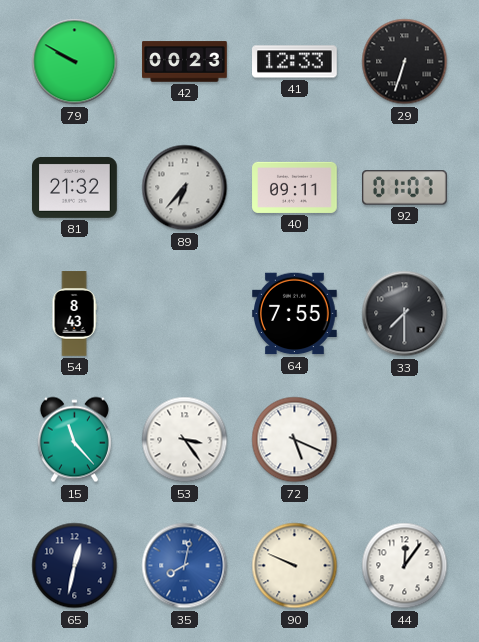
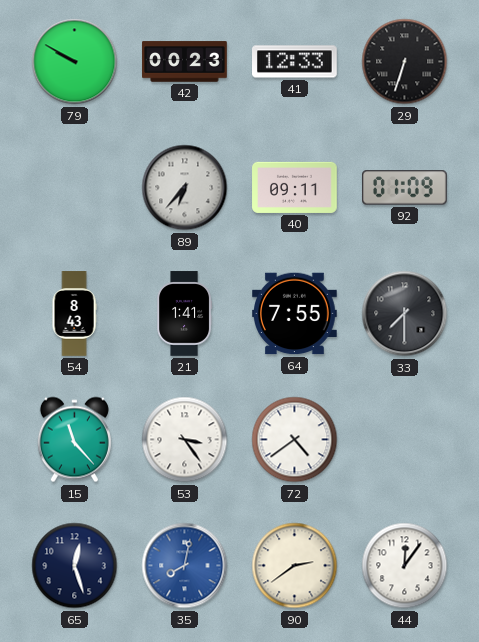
81: 21:32 -> none
92: 01:07 -> 01:09
21: none -> 1:41
72: 5:19 -> 4:39
65: 12:32 -> 12:27
90: 9:49 -> 2:39
